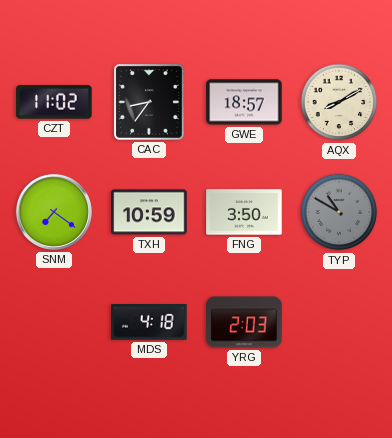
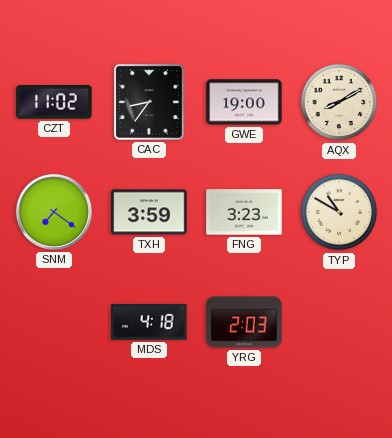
GWE: 18:57 -> 19:00
TXH: 10:59 -> 3:59
FNG: 3:50 -> 3:23
TYP dial: grey -> cream
